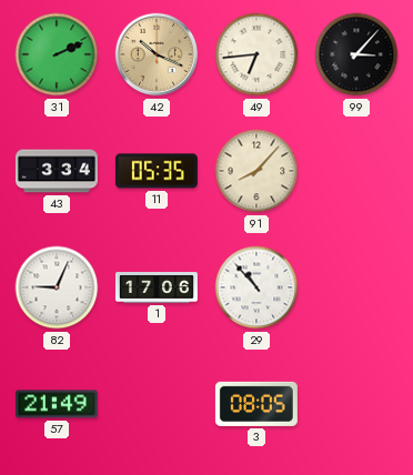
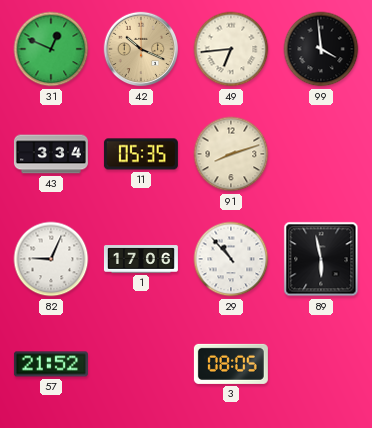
31: 2:11 -> 12:49
99: 3:07 -> 3:59
91: 8:07 -> 8:12
89: none -> 5:58
57: 21:49 -> 21:52
